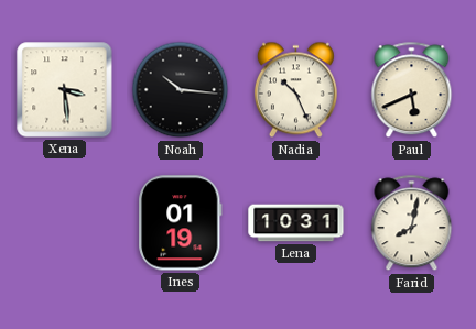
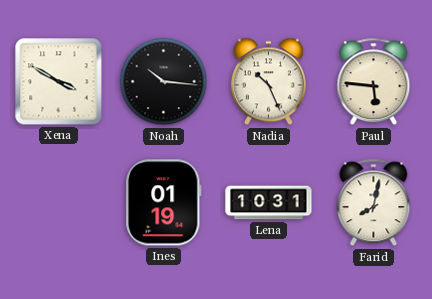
Xena: 3:29 -> 3:50
Paul: 5:41 -> 5:46
